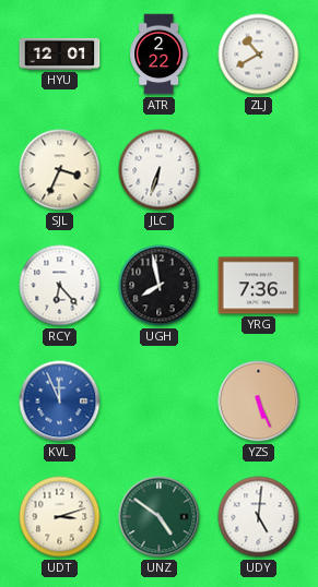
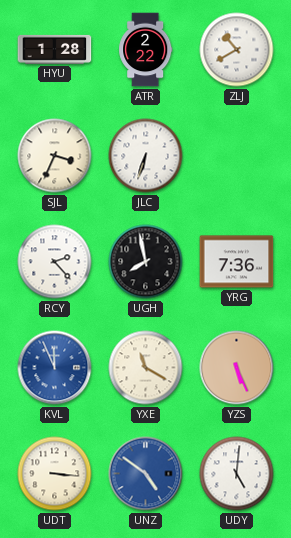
HYU: 12:01 -> 1:28
RCY: 6:23 -> 2:23
YXE: none -> 11:20
UDT: 3:12 -> 3:16
UNZ dial: green -> blue
